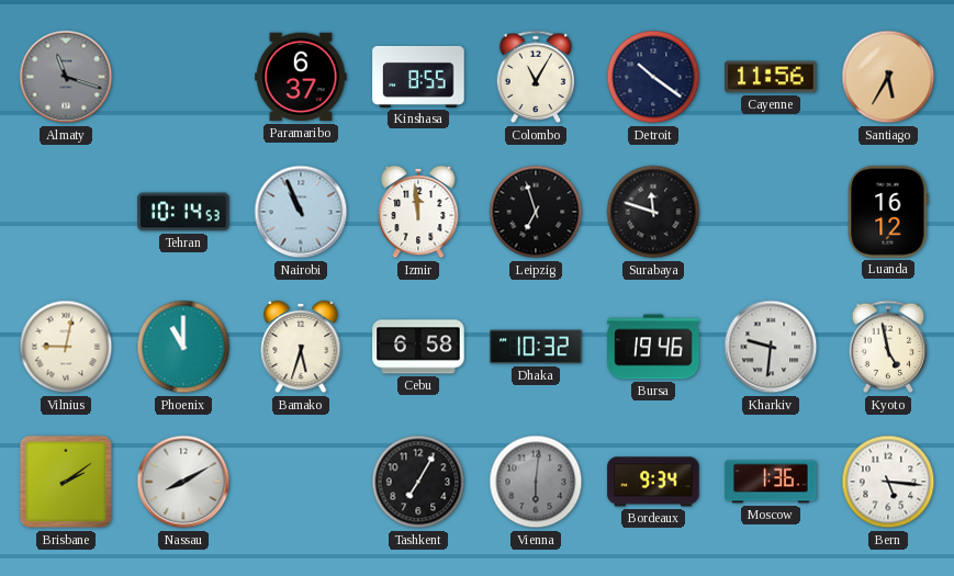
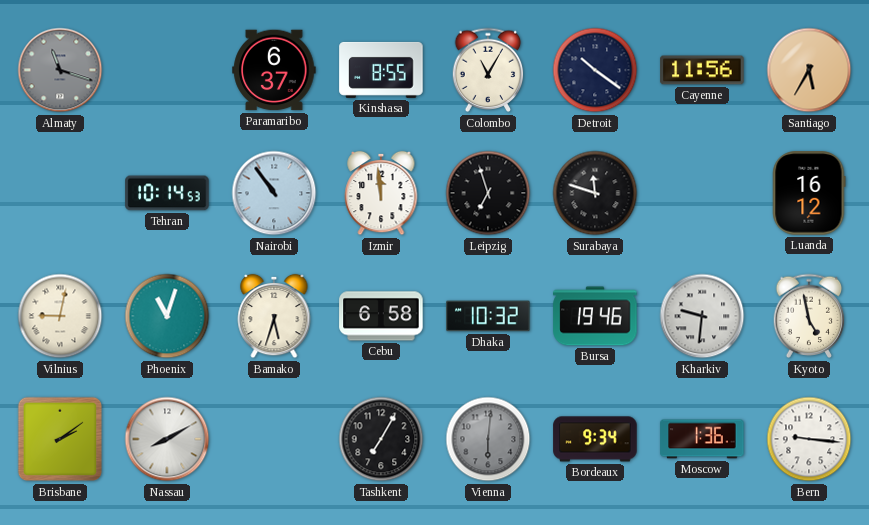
Nairobi: 10:56 -> 10:54
Phoenix: 11:00 -> 11:03
Bern: 5:16 -> 9:16
